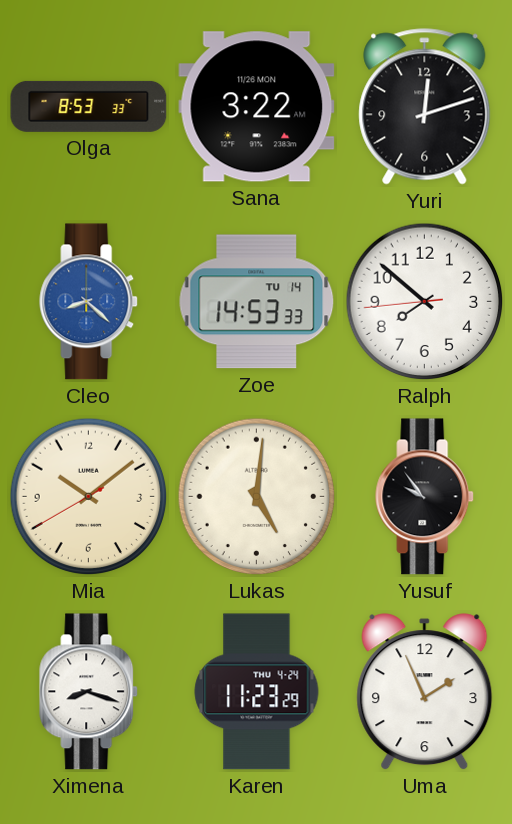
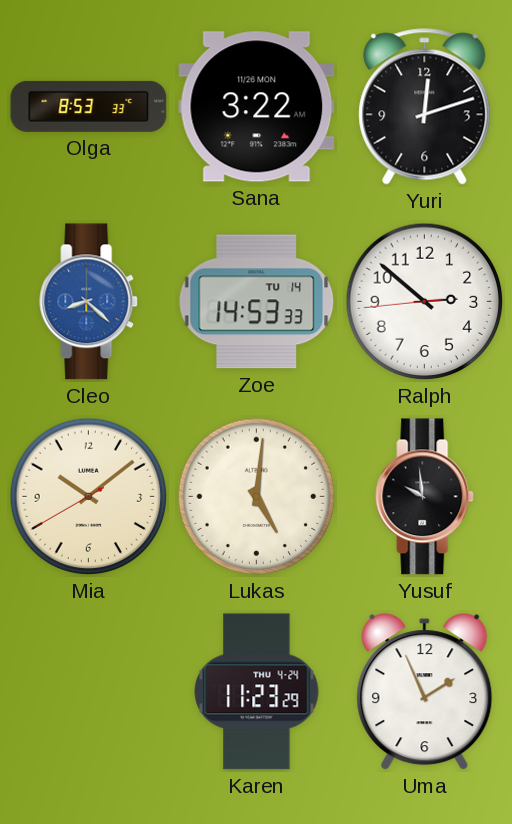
Ralph: 7:51 -> 2:51
Yusuf: 9:54 -> 9:59
Ximena: 8:18 -> none
